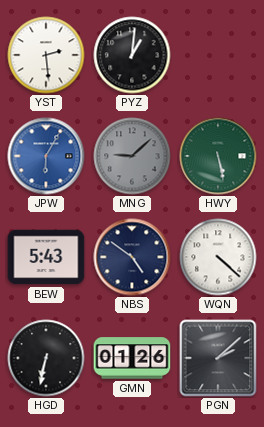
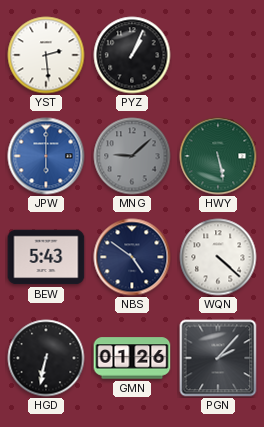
PYZ: 1:01 -> 1:04
JPW: 6:05 -> 6:00
PGN: 2:08 -> 2:07
